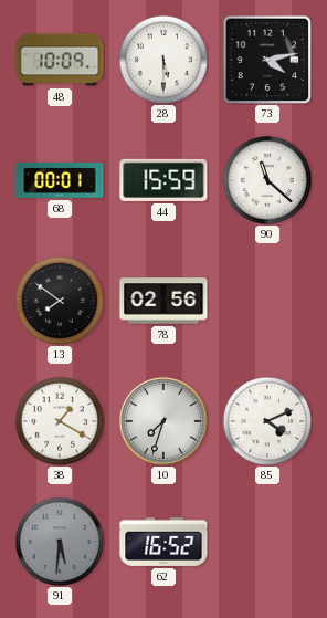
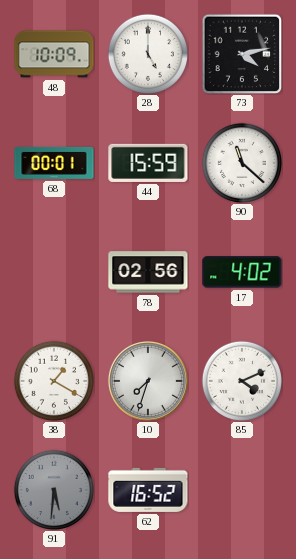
28: 5:30 -> 5:00
13: 7:51 -> none
17: none -> 4:02
